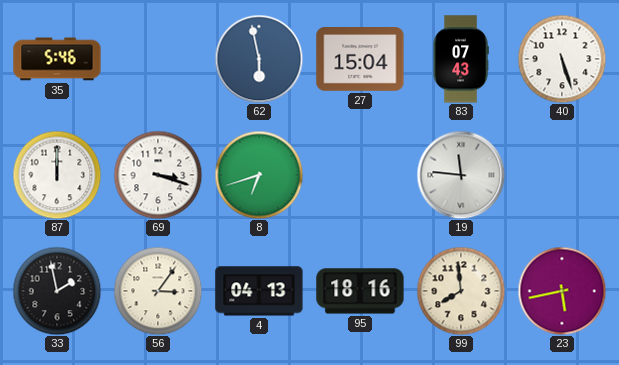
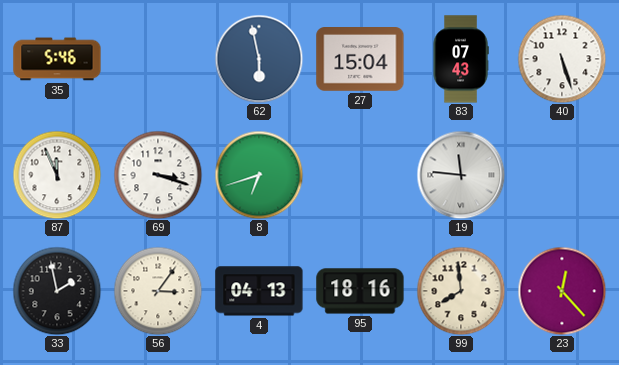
87: 12:00 -> 11:56
23: 5:43 -> 12:23
